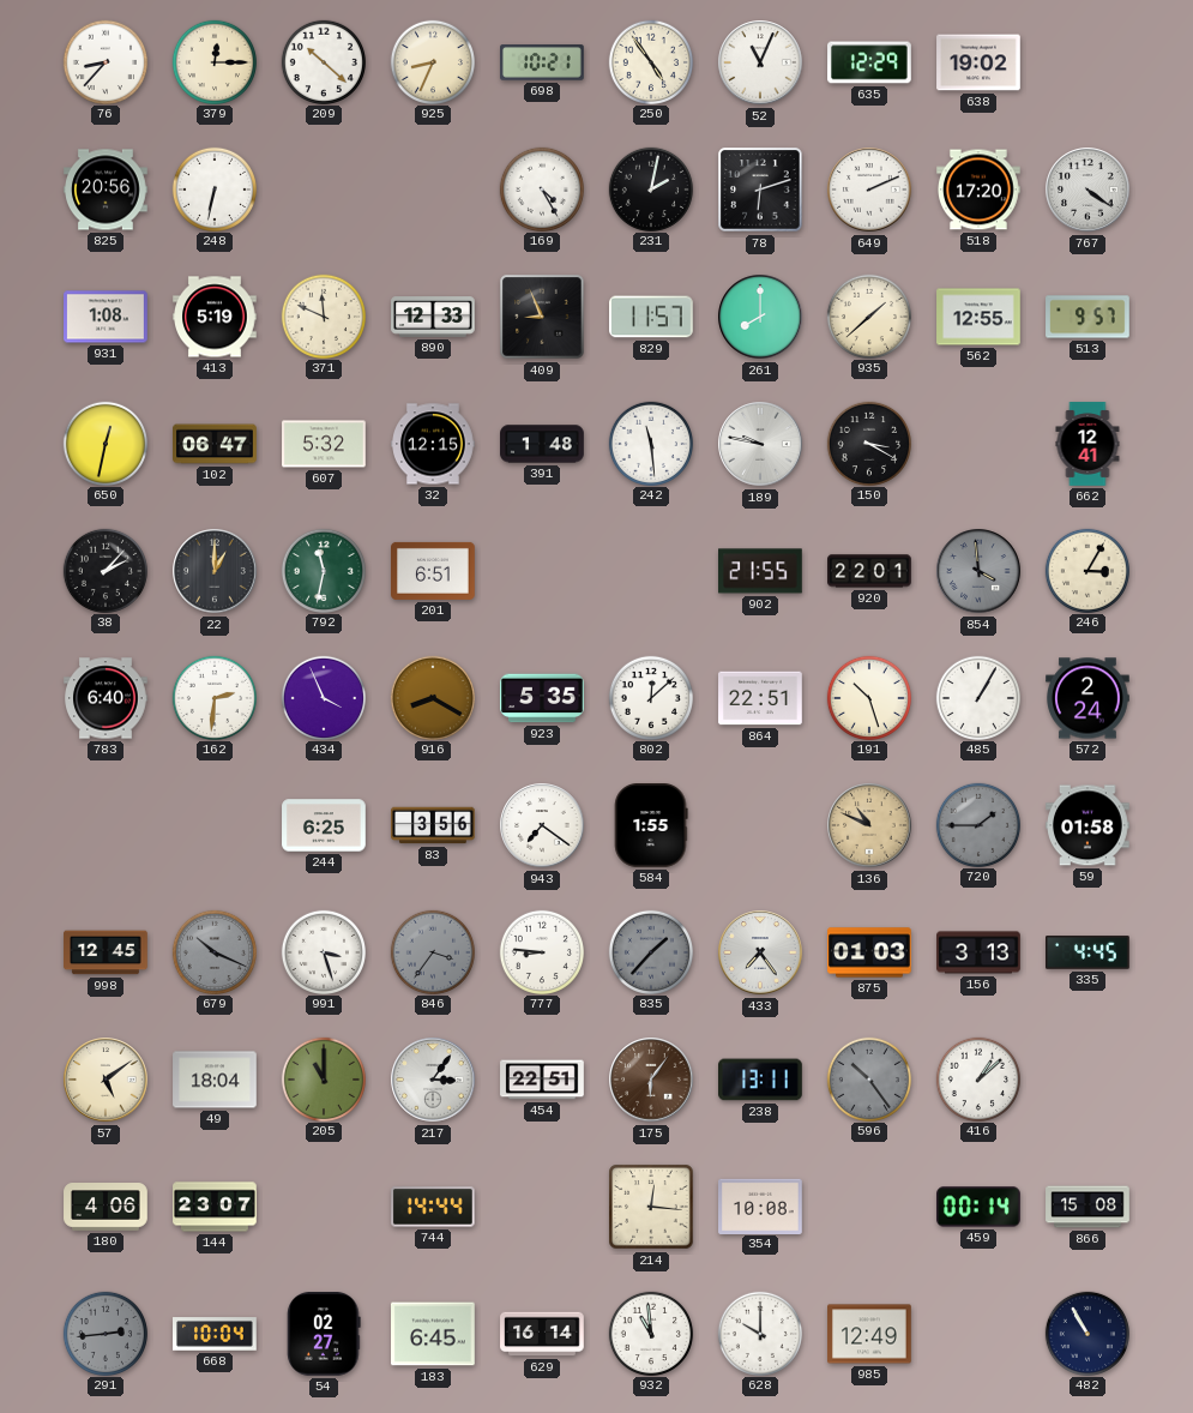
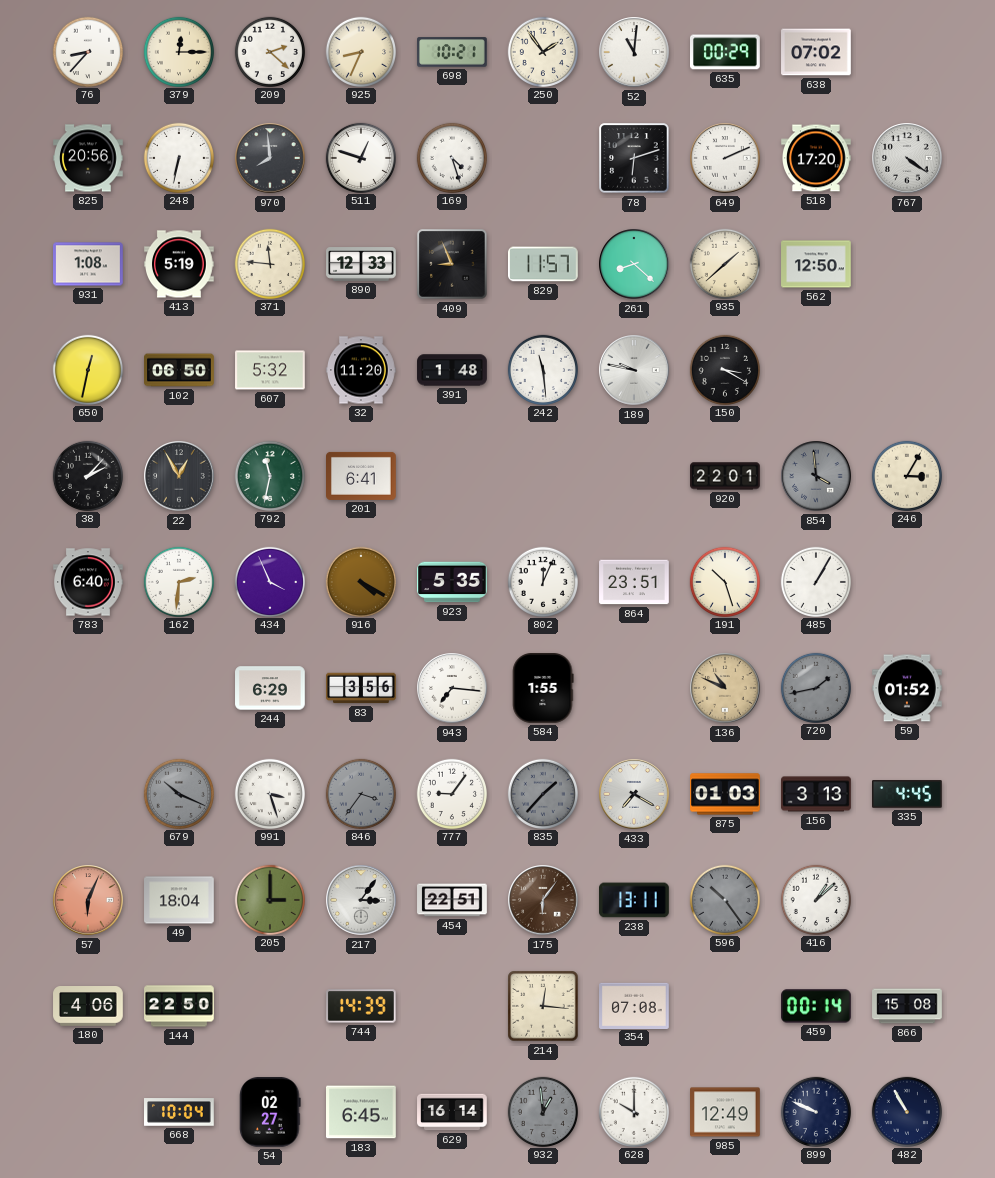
209: 10:22 -> 2:22
250: 4:54 -> 1:54
52: 11:04 -> 11:01
635: 12:29 -> 00:29
638: 19:02 -> 07:02
970: none -> 7:59
511: none -> 12:48
169: 4:25 -> 4:27
231: 2:02 -> none
371: 11:49 -> 11:46
261: 8:00 -> 8:22
562: 12:55 -> 12:50
513: 9:57 -> none
102: 06:47 -> 06:50
32: 12:15 -> 11:20
662: 12:41 -> none
22: 1:00 -> 12:55
201: 6:51 -> 6:41
902: 21:55 -> none
916: 8:20 -> 4:20
802: 12:08 -> 12:04
864: 22:51 -> 23:51
572: 2:24 -> none
244: 6:25 -> 6:29
943: 7:21 -> 7:16
720: 1:45 -> 1:43
59: 01:58 -> 01:52
998: 12:45 -> none
777: 8:46 -> 9:06
433: 7:24 -> 7:20
57: 5:09 -> 6:04
57 dial: cream -> salmon
205: 11:00 -> 3:00
144: 23:07 -> 22:50
744: 14:44 -> 14:39
354: 10:08 -> 07:08
291: 2:44 -> none
932: 10:59 -> 12:59
932 dial: white -> grey
899: none -> 9:49
